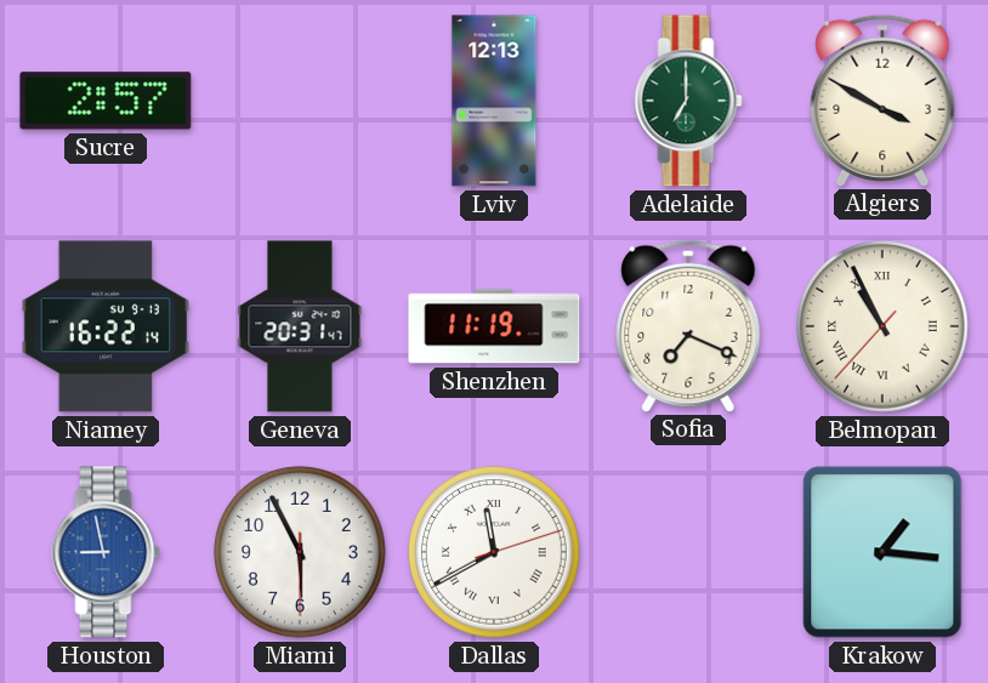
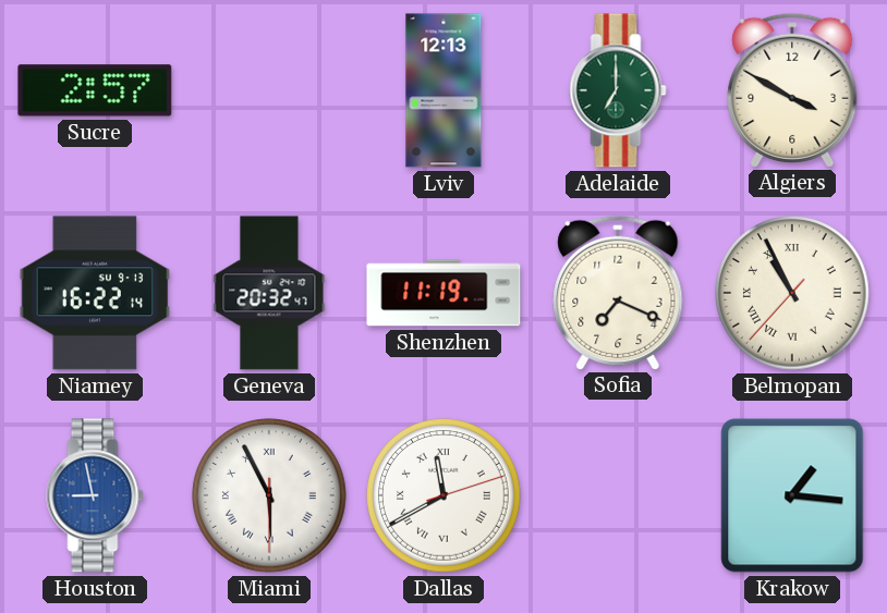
Geneva: 20:31 -> 20:32
Miami numerals: Arabic -> Roman
